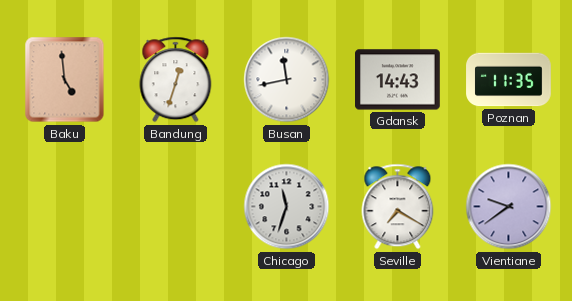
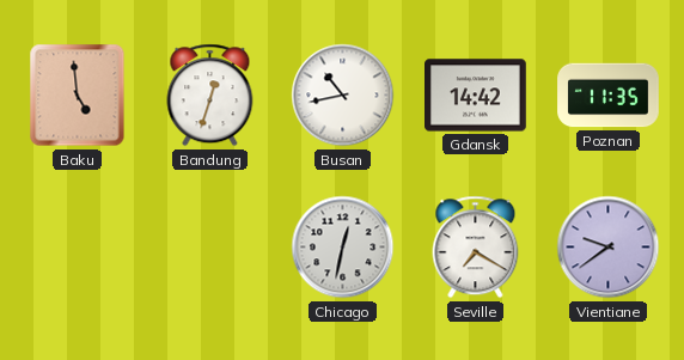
Busan: 11:43 -> 10:43
Gdansk: 14:43 -> 14:42
Chicago: 11:33 -> 12:32
